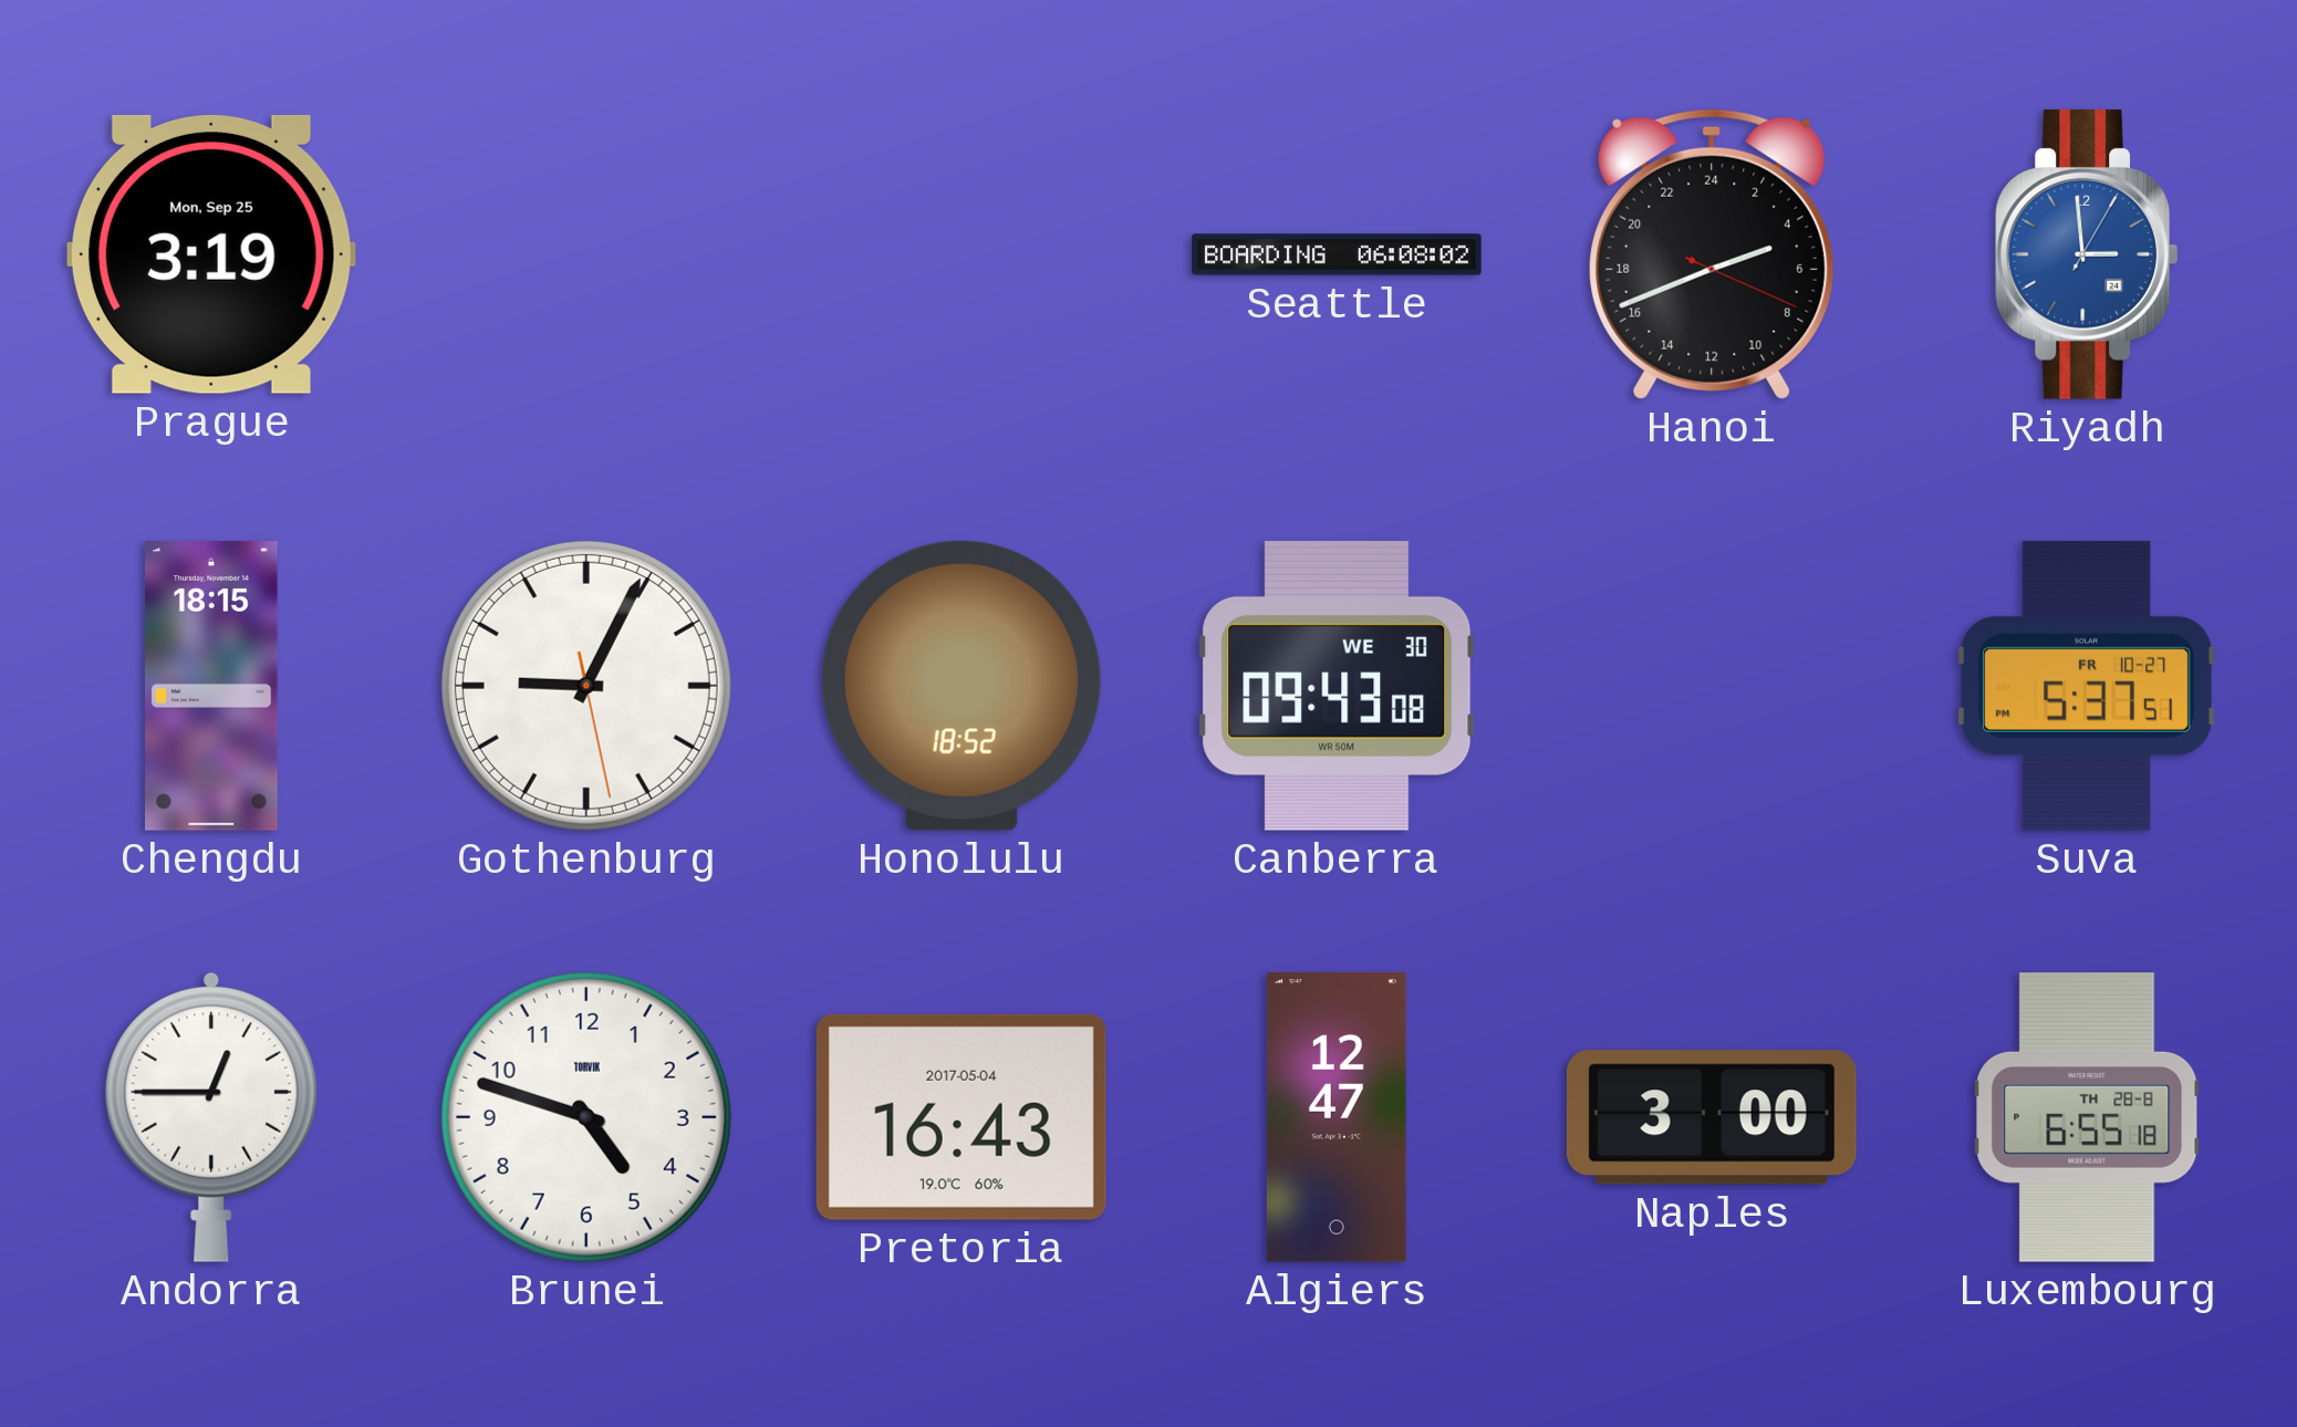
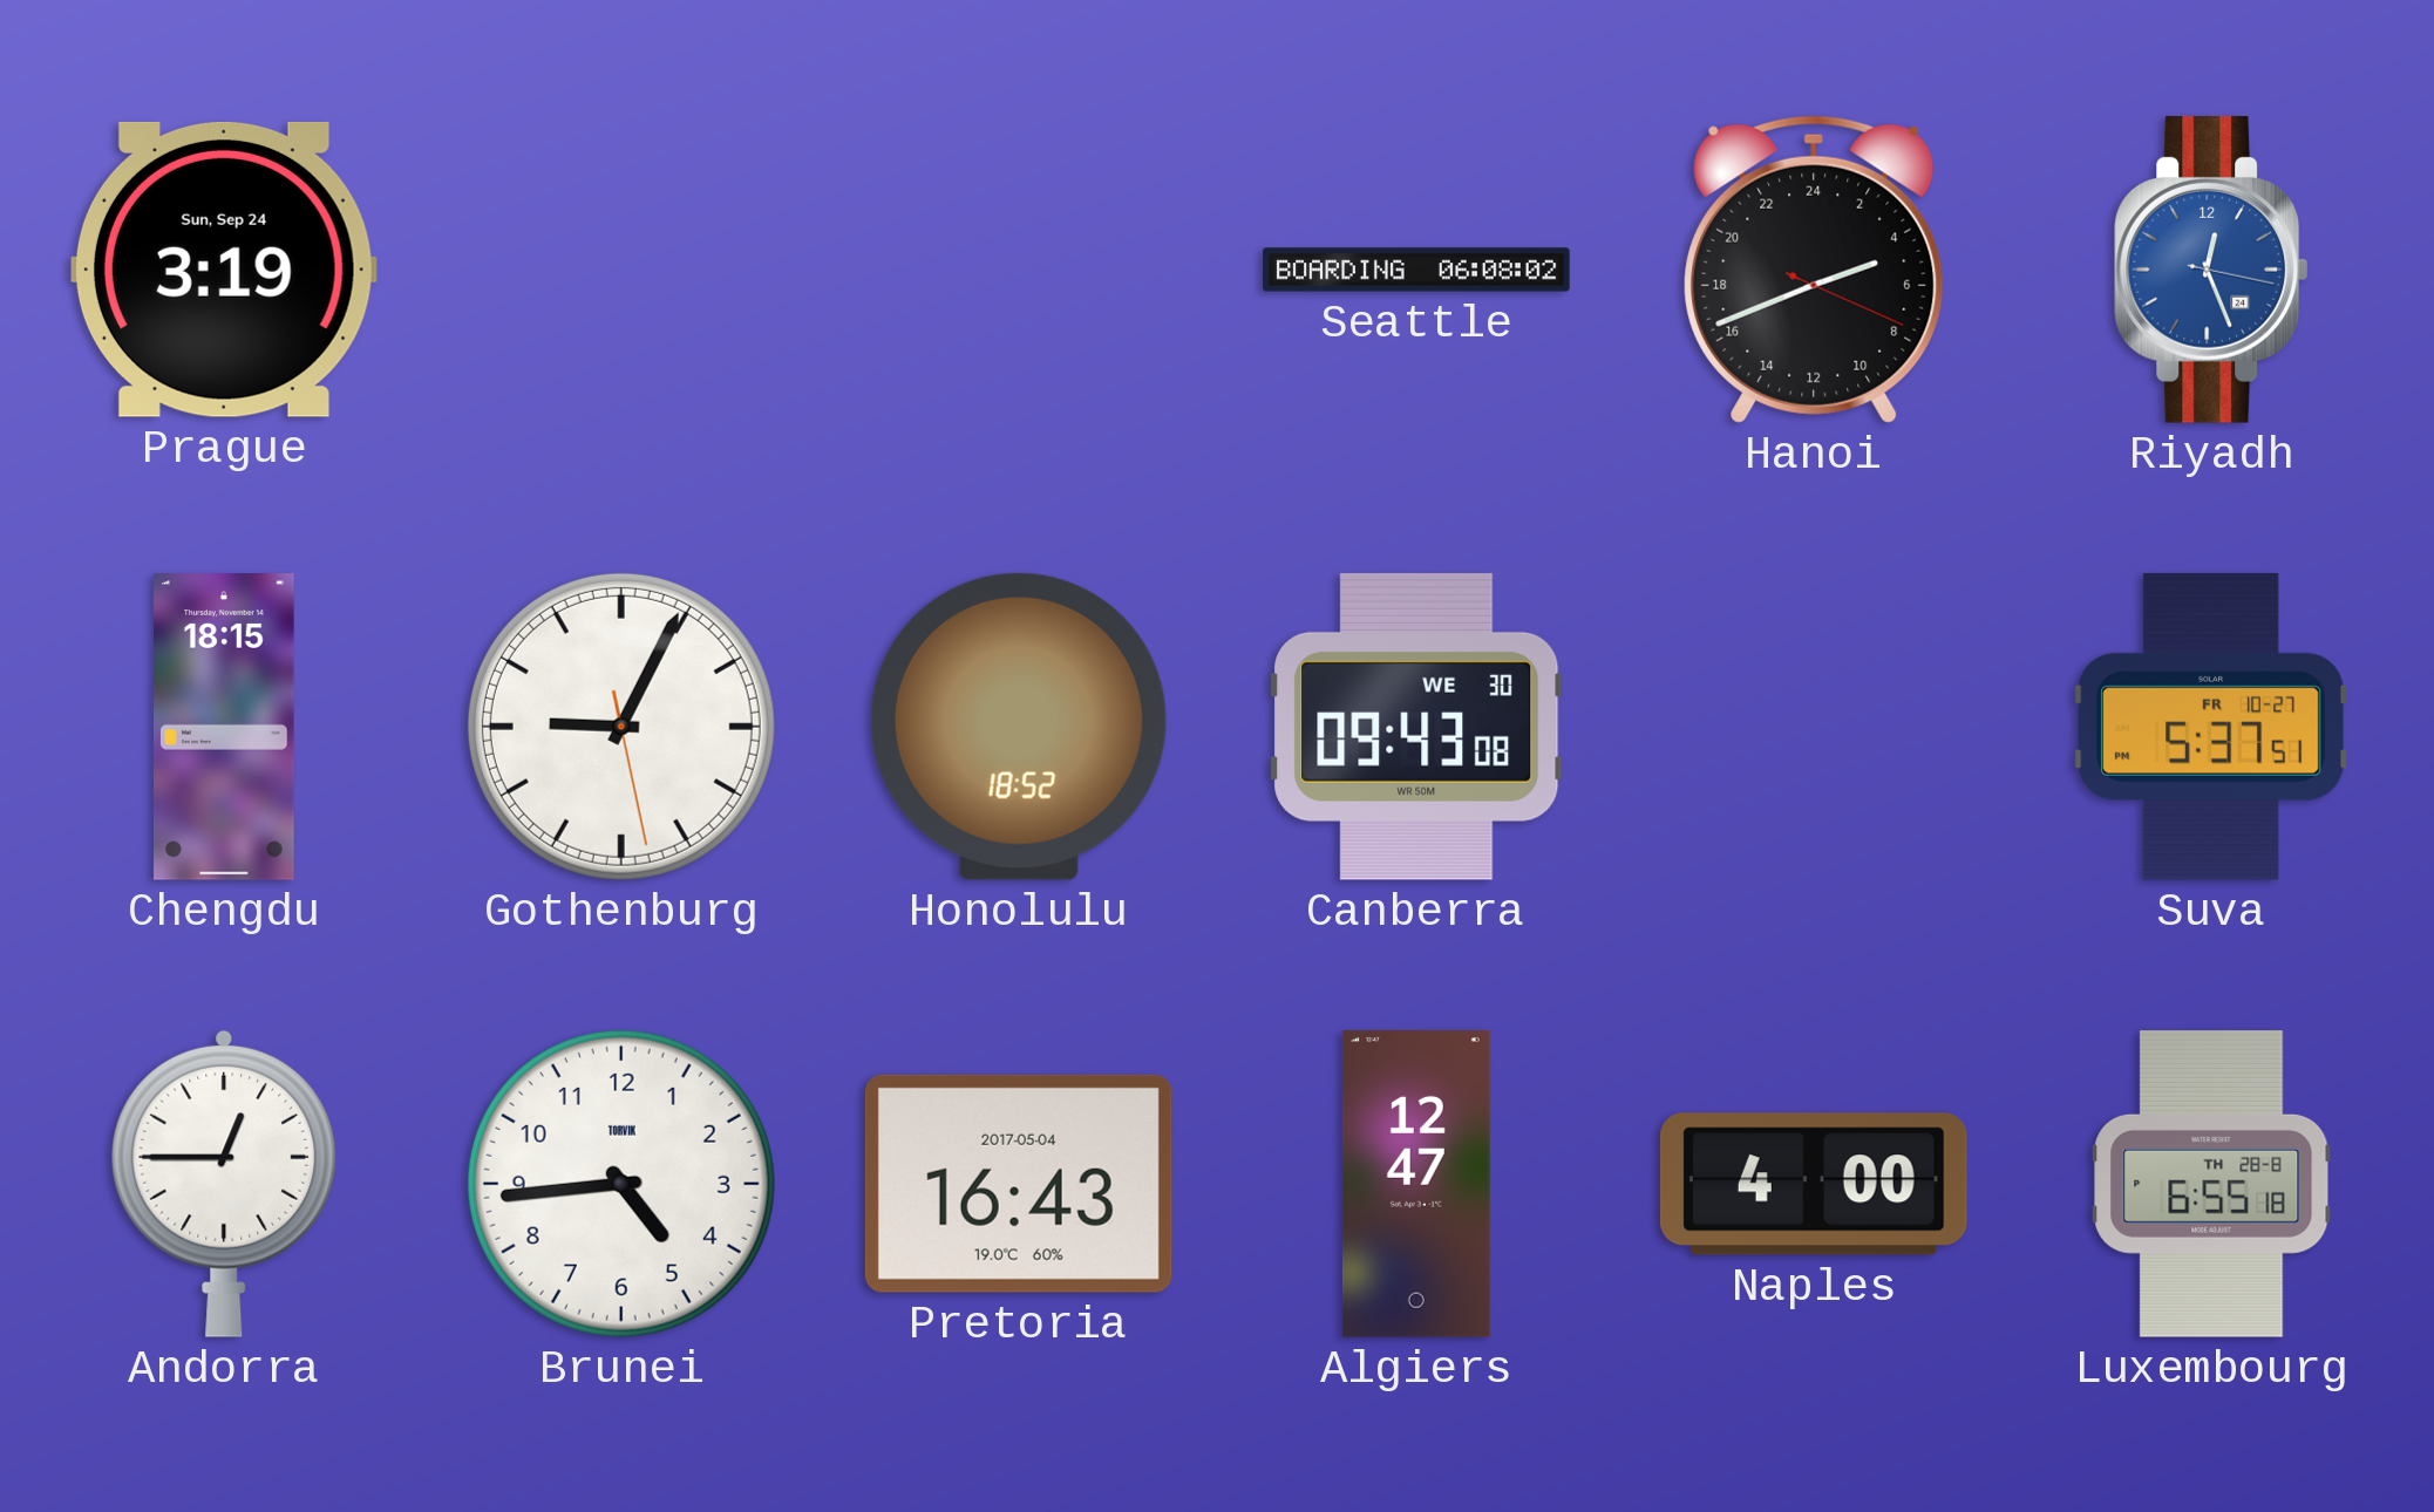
Prague date: Mon, Sep 25 -> Sun, Sep 24
Riyadh: 2:59 -> 12:26
Brunei: 4:48 -> 4:44
Naples: 3:00 -> 4:00
